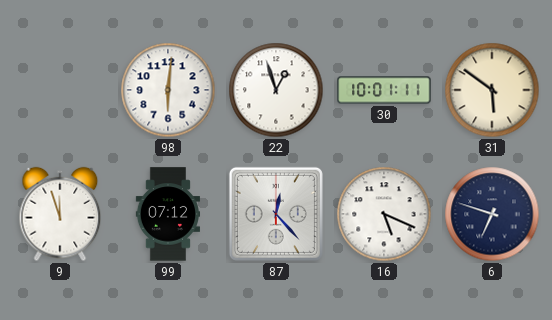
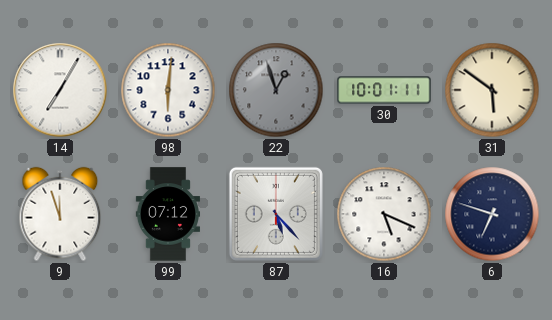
14: none -> 7:05
22 dial: white -> grey
87: 12:23 -> 5:23
